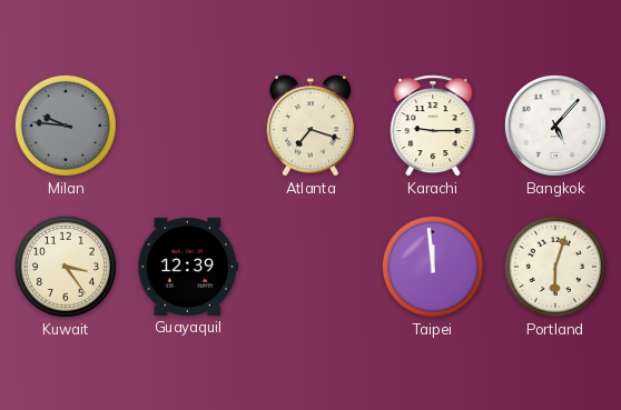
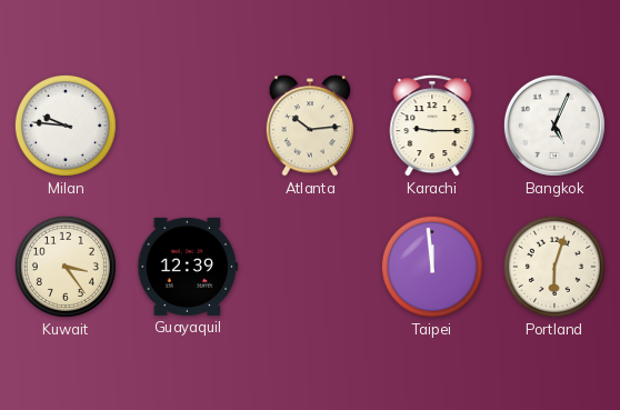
Milan dial: grey -> white
Atlanta: 7:18 -> 10:14
Bangkok: 5:07 -> 5:04
